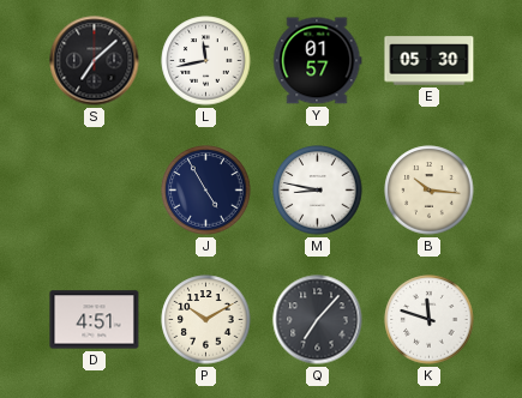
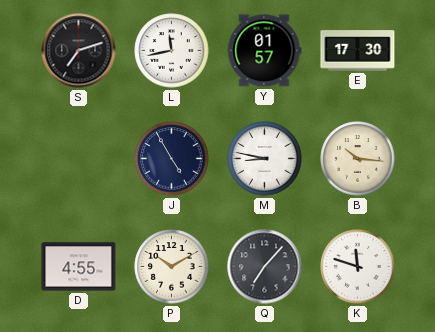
S: 7:08 -> 7:12
E: 05:30 -> 17:30
D: 4:51 -> 4:55
